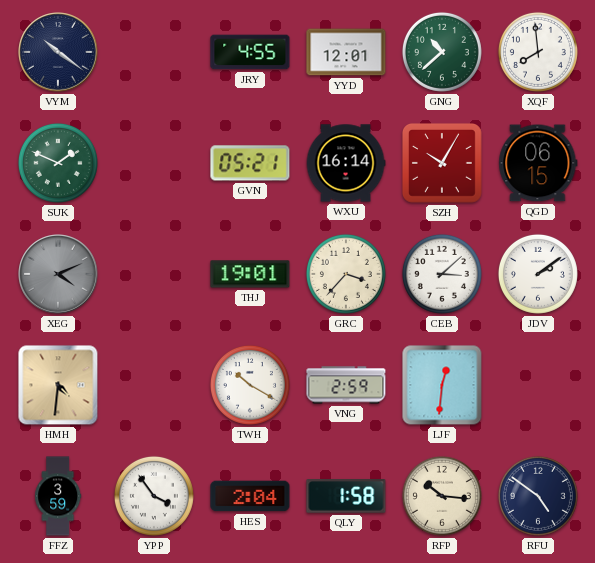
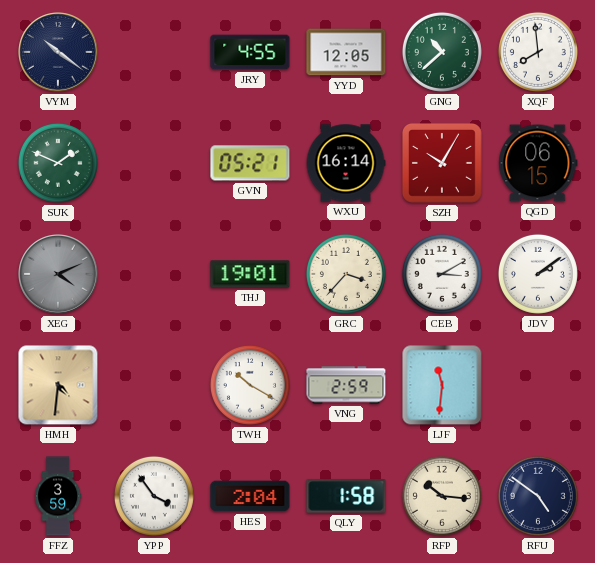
YYD: 12:01 -> 12:05
CEB: 3:08 -> 3:10
LJF: 12:31 -> 11:31
